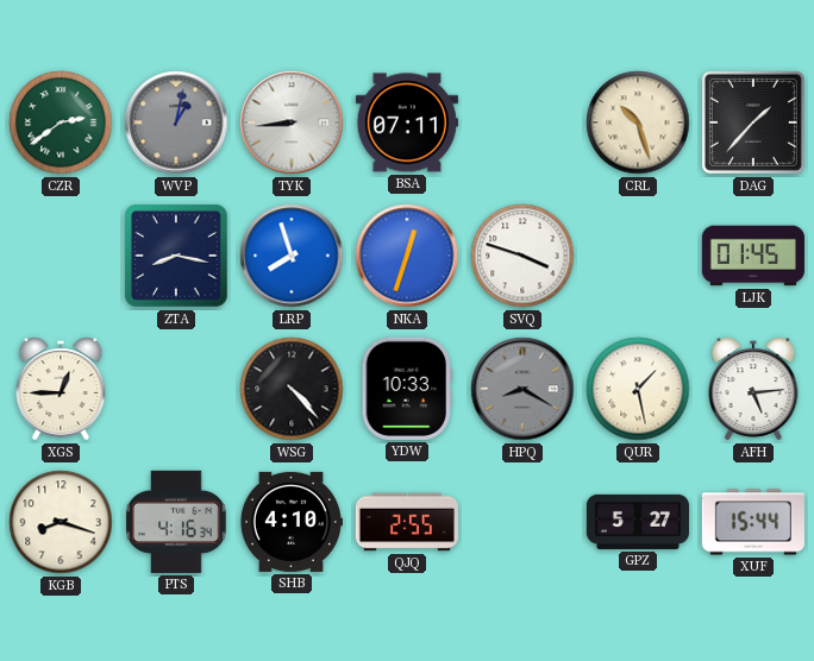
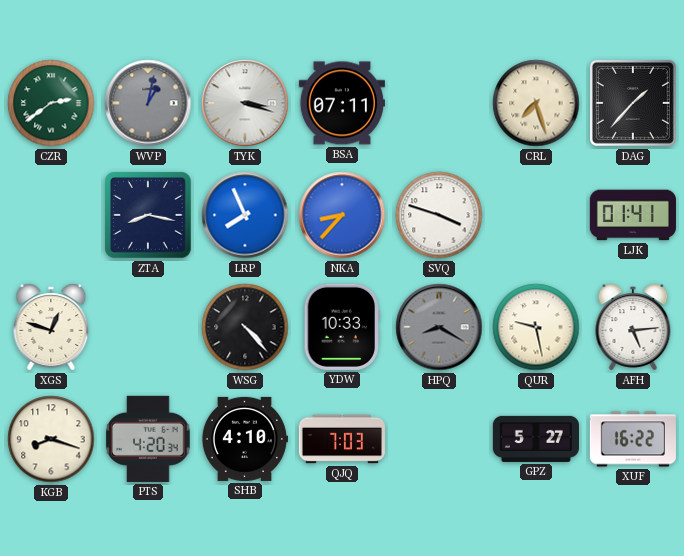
TYK: 8:44 -> 3:18
CRL: 10:27 -> 7:27
LRP: 7:57 -> 7:56
NKA: 12:33 -> 8:37
LJK: 01:45 -> 01:41
XGS: 12:45 -> 12:48
QUR: 1:28 -> 9:28
PTS: 4:16 -> 4:20
QJQ: 2:55 -> 7:03
XUF: 15:44 -> 16:22
